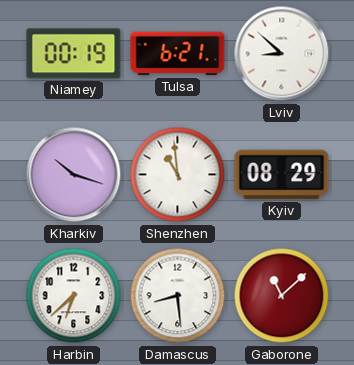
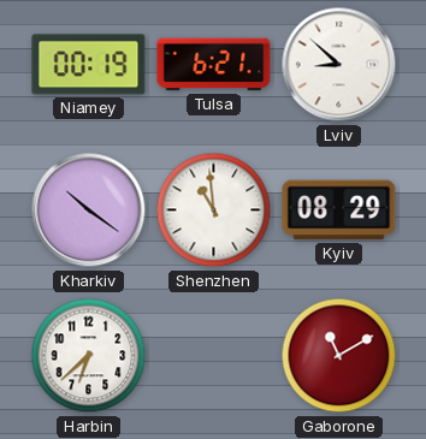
Kharkiv: 10:18 -> 10:21
Damascus: 8:29 -> none
Gaborone: 11:08 -> 11:10
